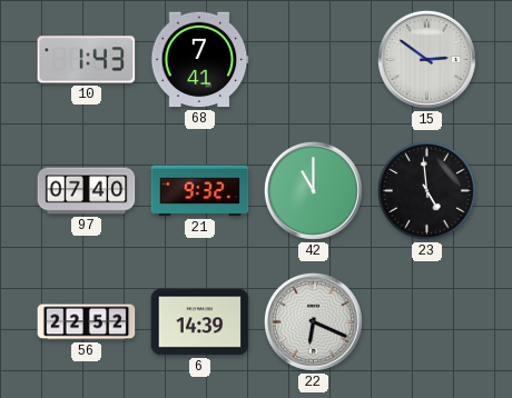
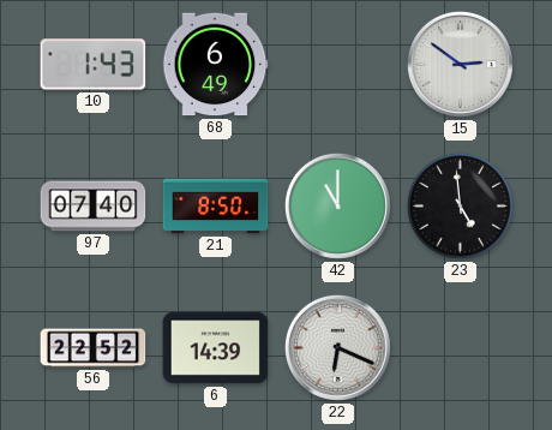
68: 7:41 -> 6:49
21: 9:32 -> 8:50
